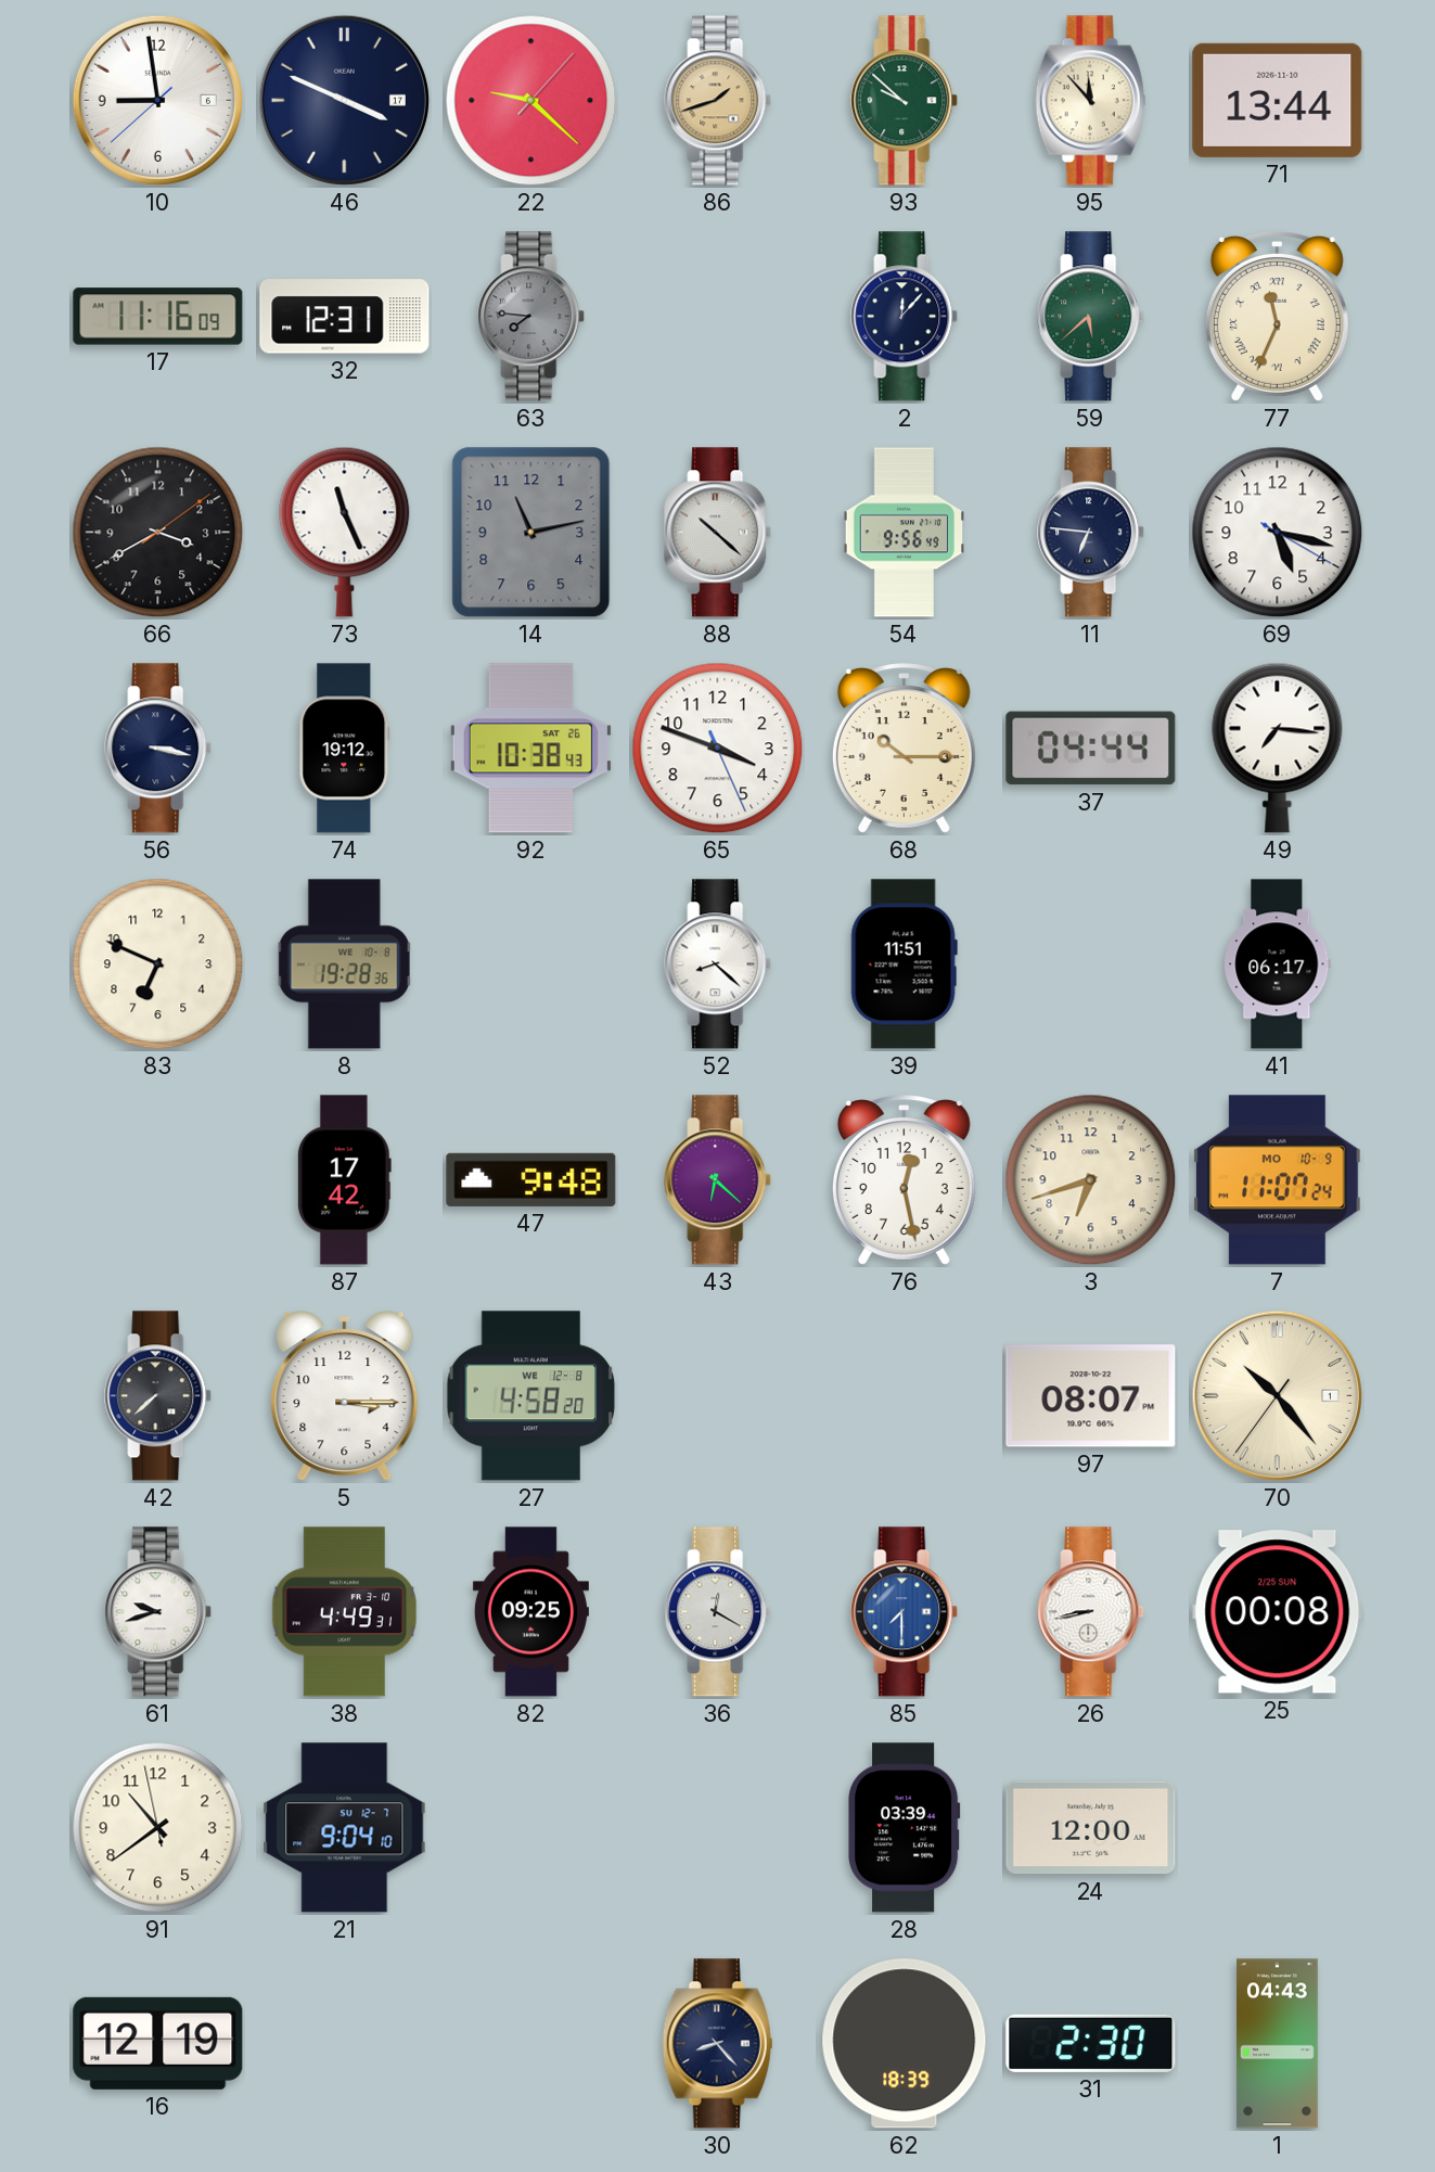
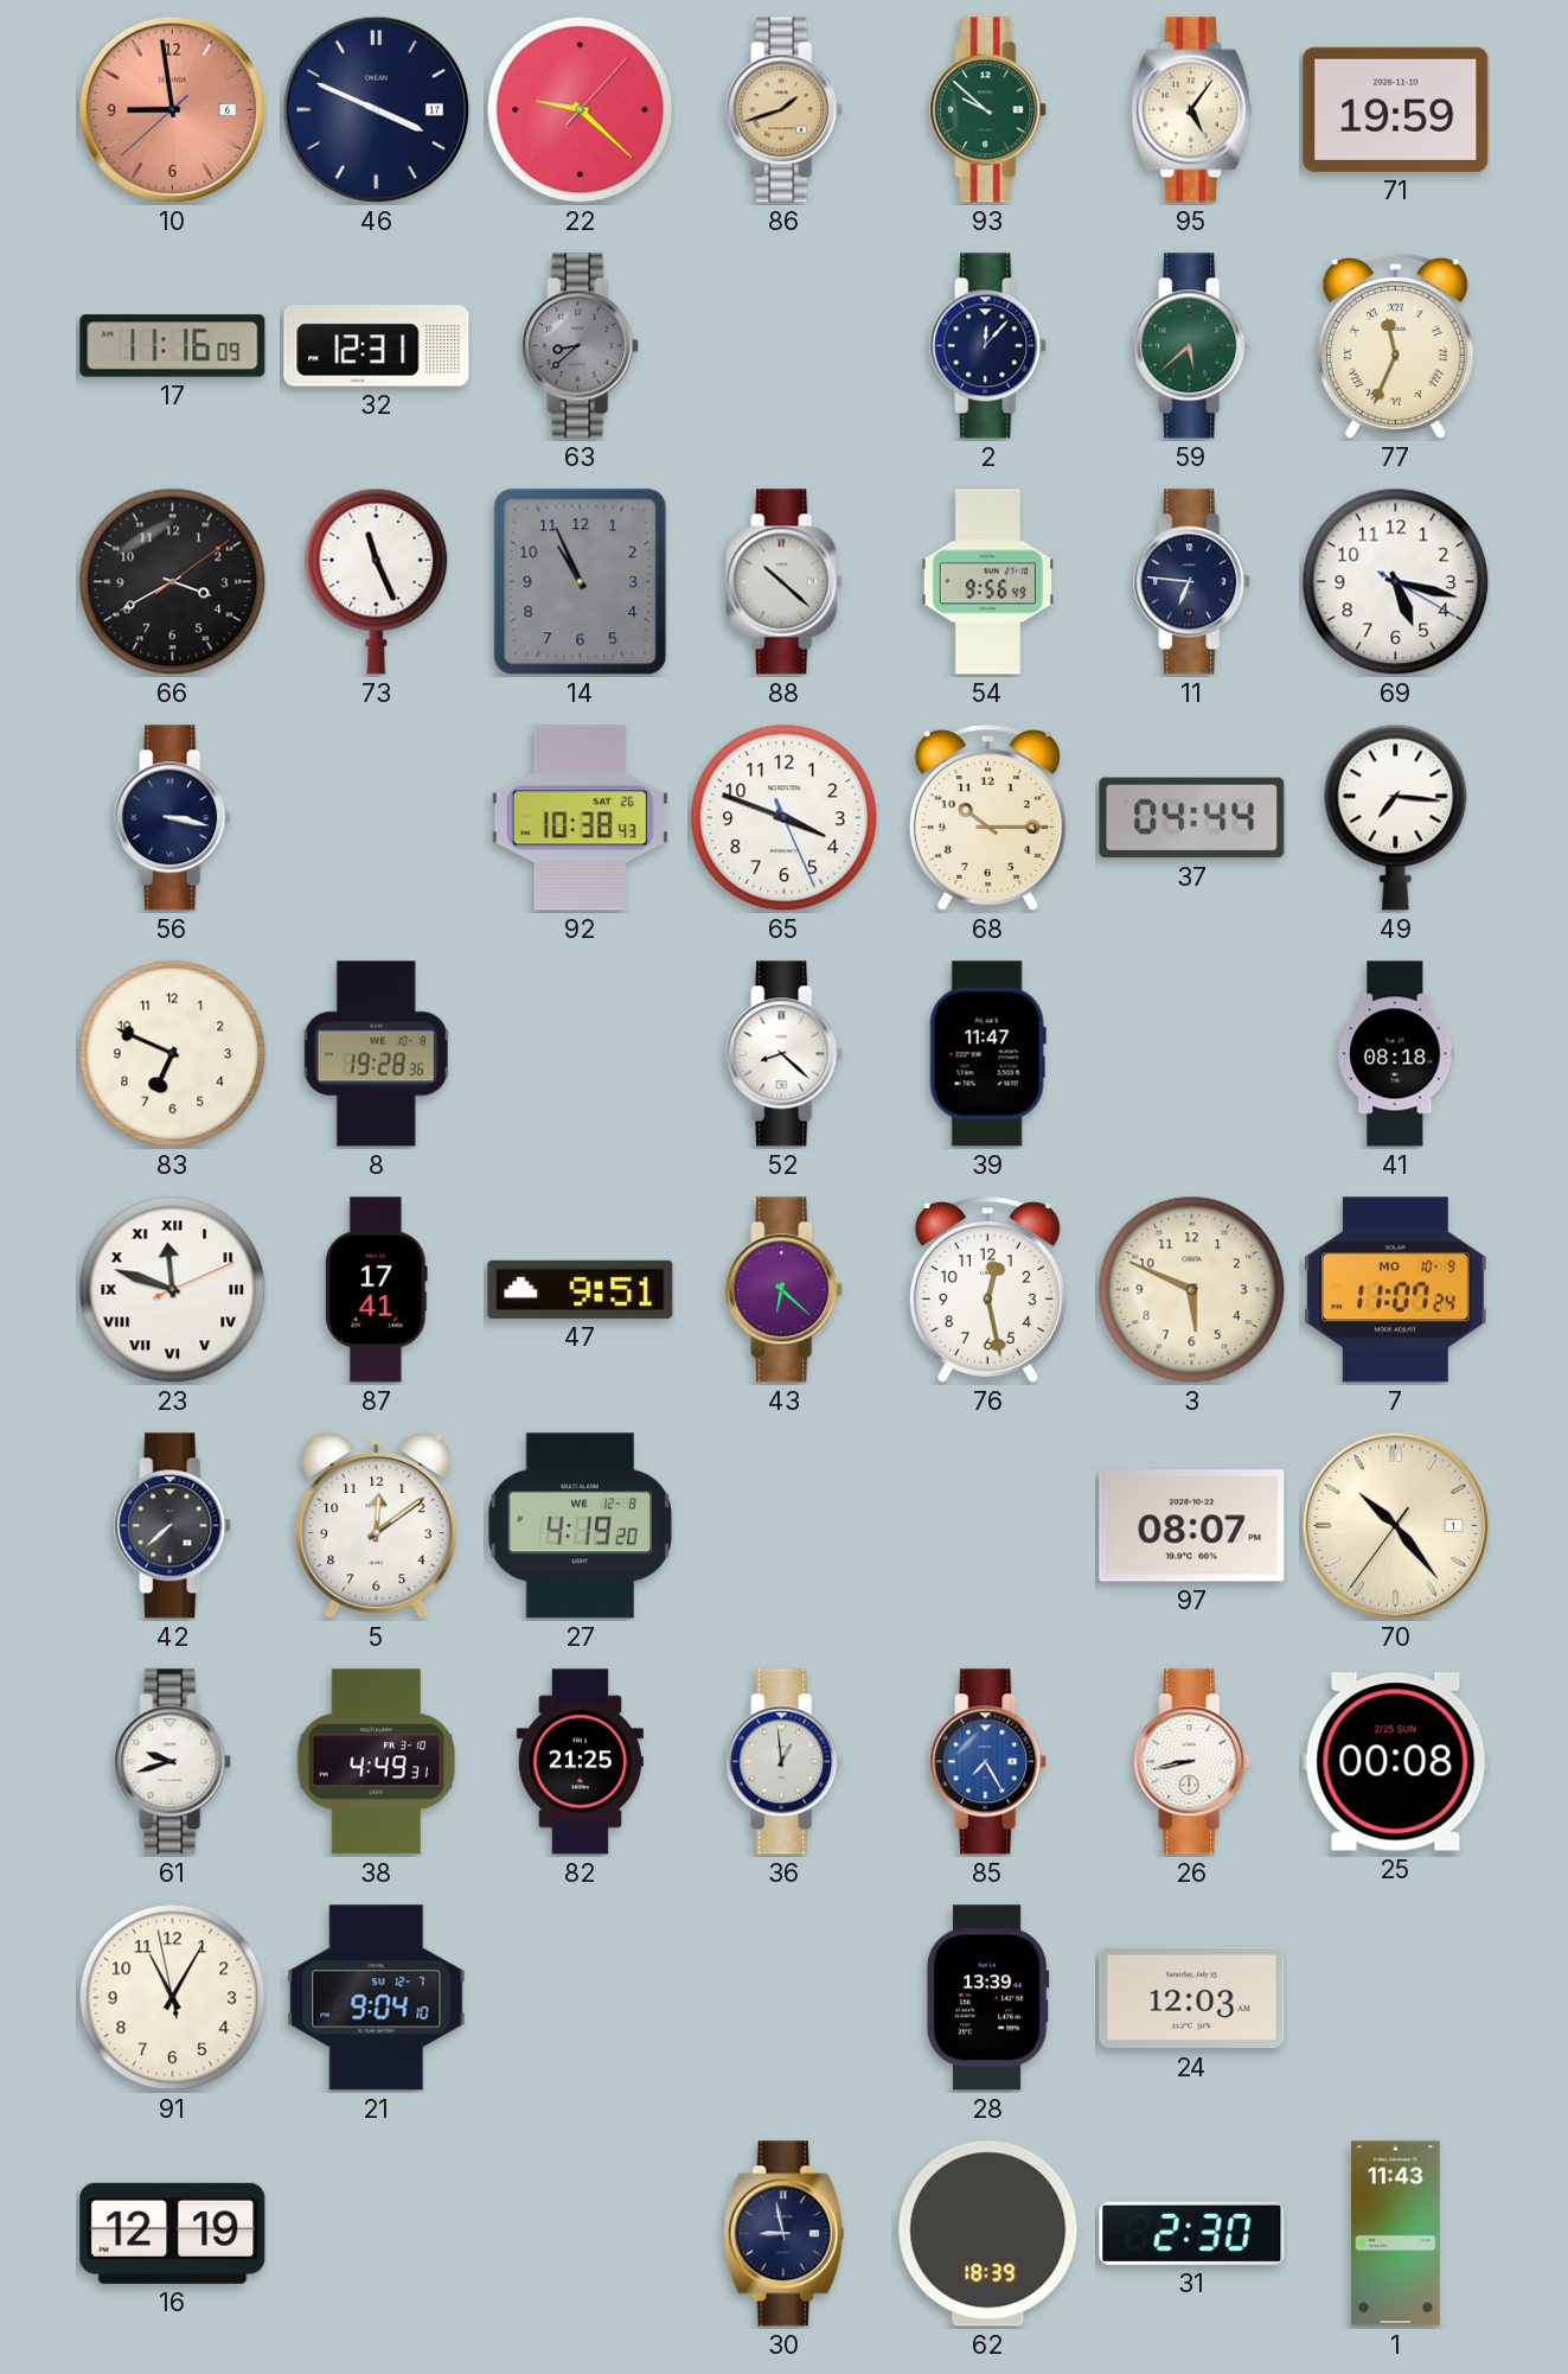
10 dial: white -> salmon
95: 11:53 -> 5:06
71: 13:44 -> 19:59
63: 7:46 -> 8:38
14: 11:13 -> 10:56
74: 19:12 -> none
39: 11:51 -> 11:47
41: 06:17 -> 08:18
23: none -> 11:48
87: 17:42 -> 17:41
47: 9:48 -> 9:51
3: 6:42 -> 5:49
5: 3:15 -> 12:09
27: 4:58 -> 4:19
82: 09:25 -> 21:25
36: 12:20 -> 12:59
85: 7:30 -> 7:25
91: 10:38 -> 11:04
28: 03:39 -> 13:39
24: 12:00 -> 12:03
30: 8:23 -> 8:58
1: 04:43 -> 11:43
